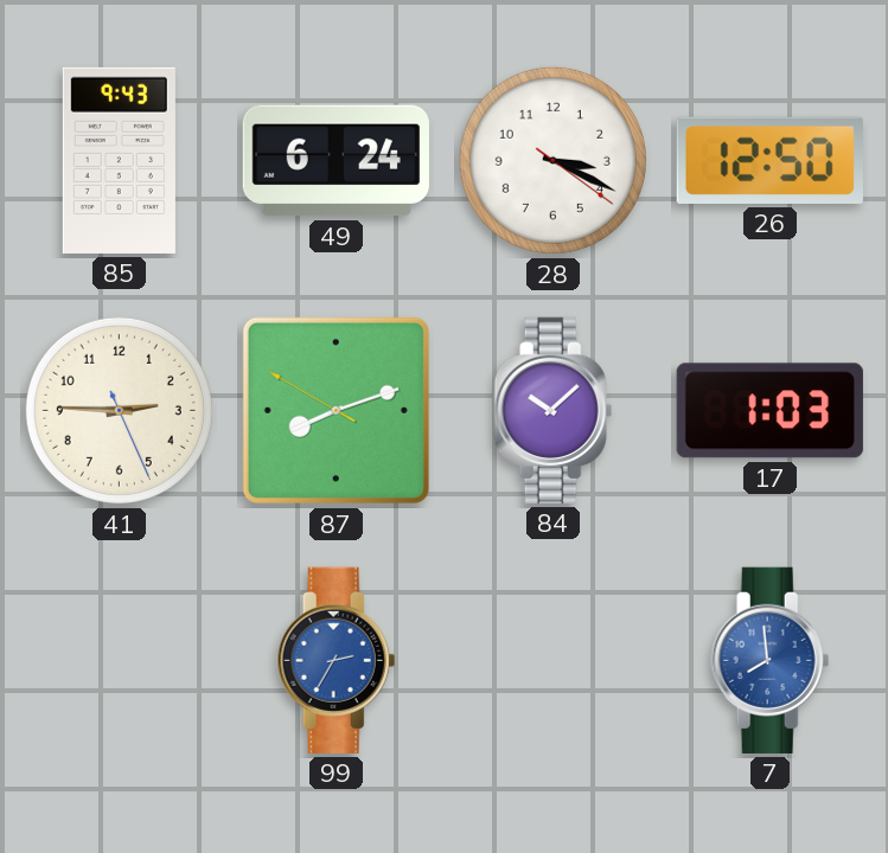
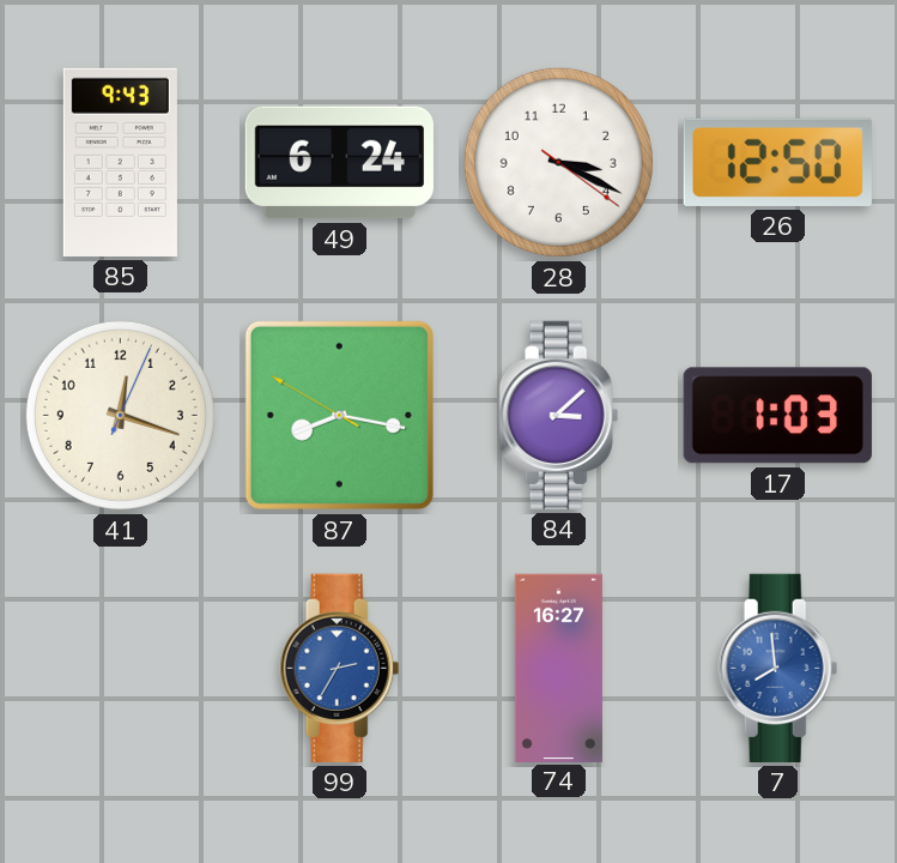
41: 2:45 -> 12:18
87: 8:11 -> 8:16
84: 10:08 -> 3:08
74: none -> 16:27
